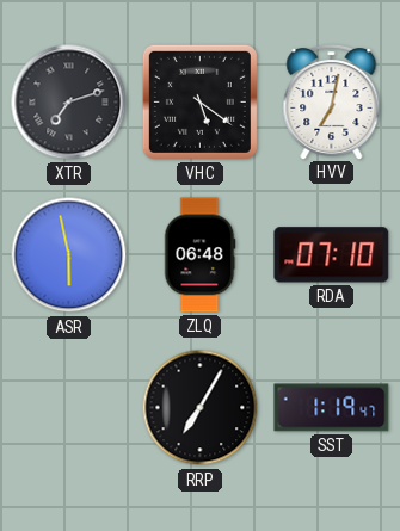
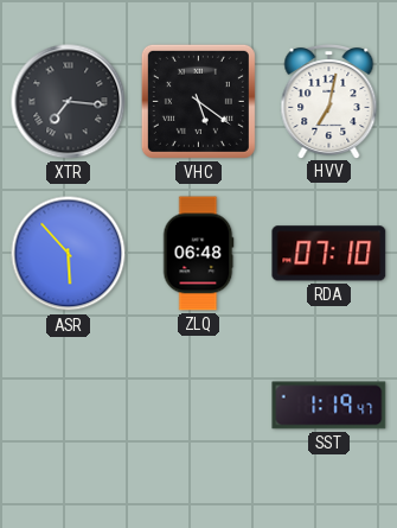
XTR: 7:12 -> 7:16
ASR: 5:58 -> 5:53
RRP: 7:05 -> none
